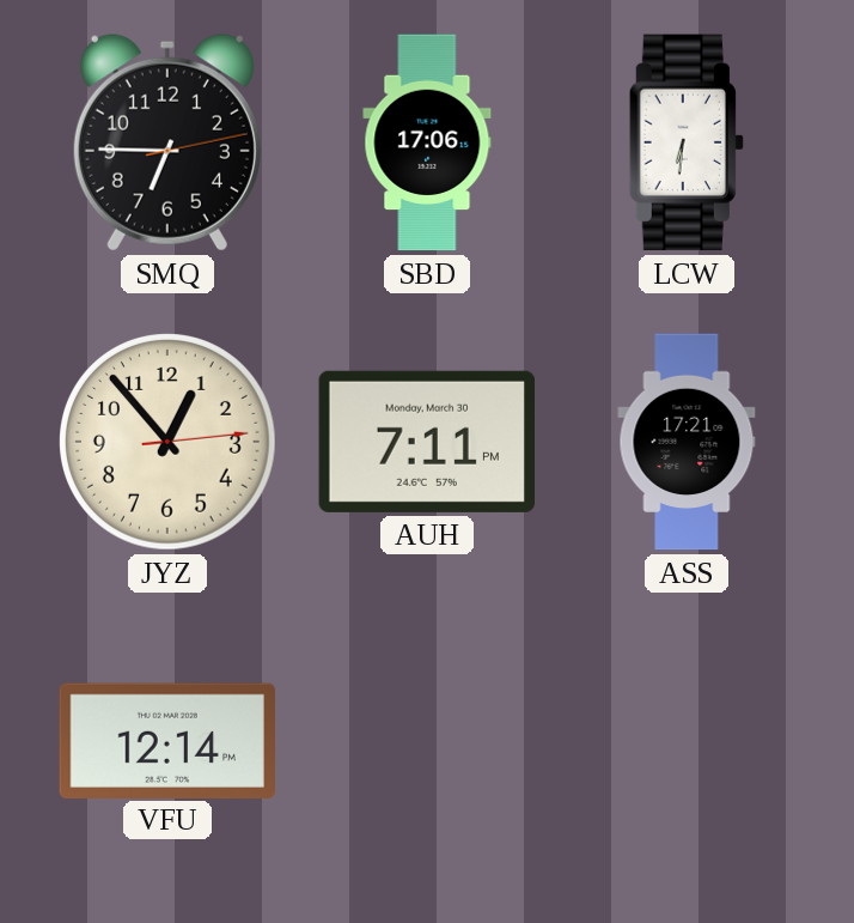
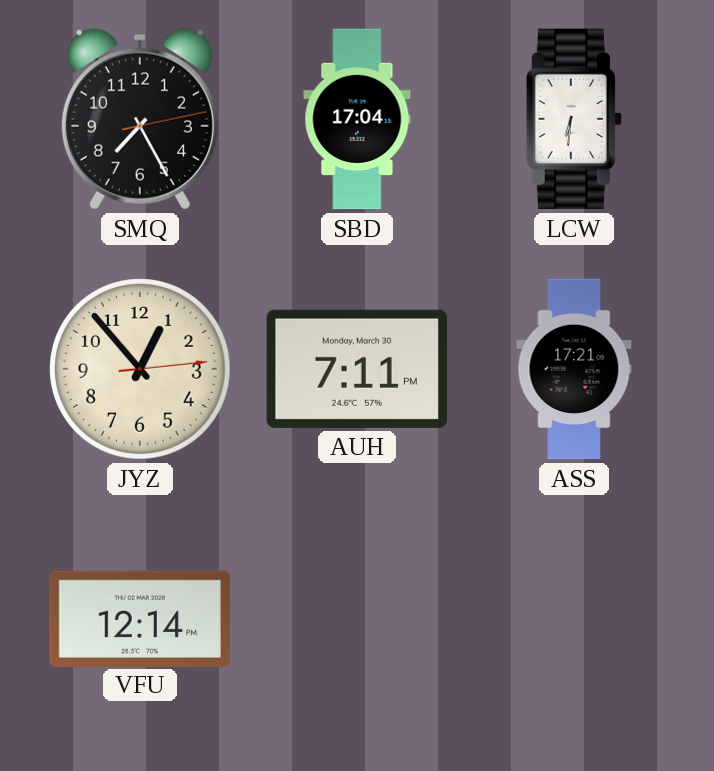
SMQ: 6:45 -> 7:25
SBD: 17:06 -> 17:04
